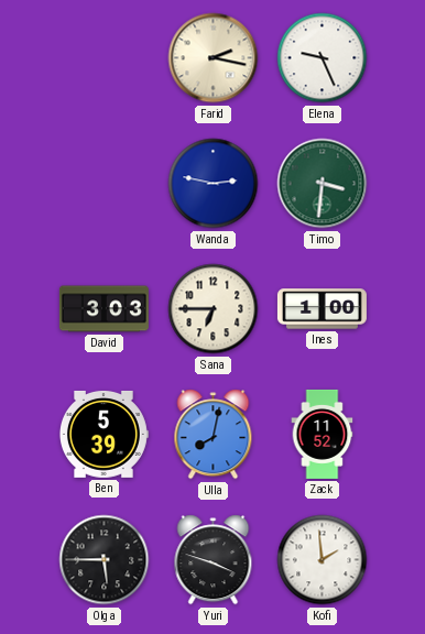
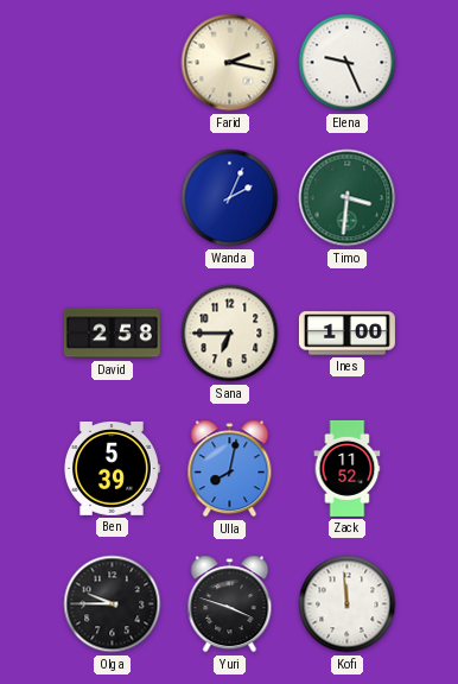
Wanda: 2:47 -> 2:04
David: 3:03 -> 2:58
Olga: 5:45 -> 9:45
Kofi: 1:59 -> 11:59
